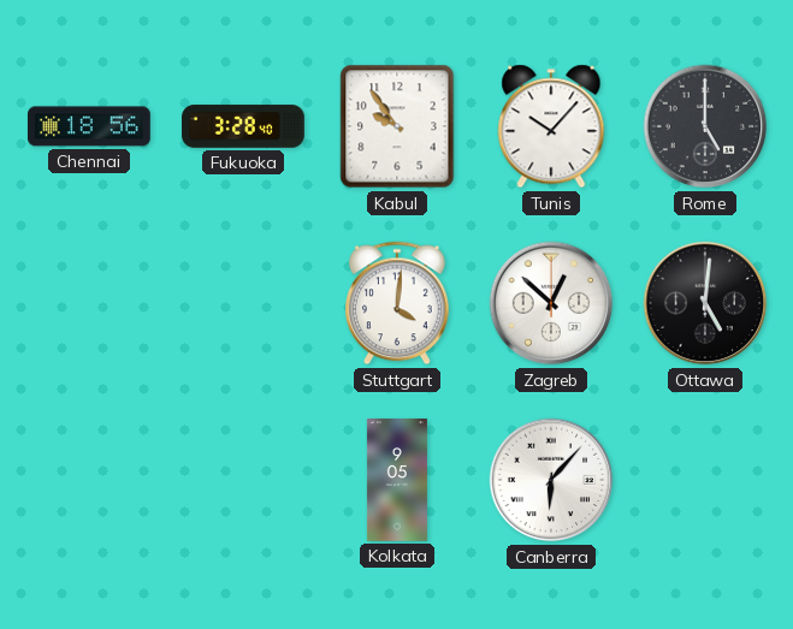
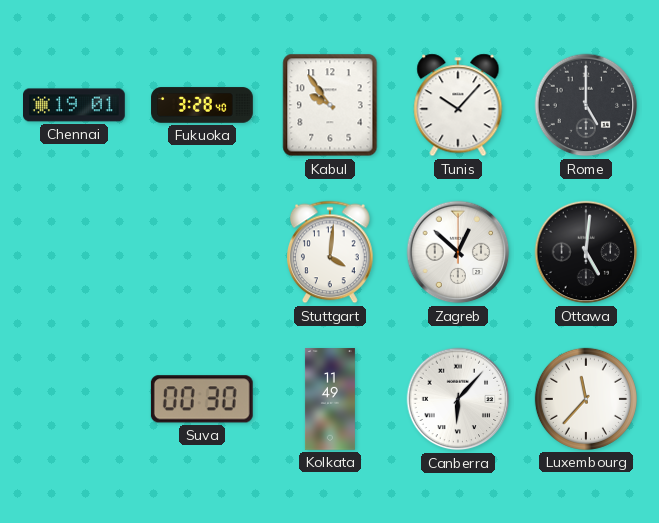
Chennai: 18:56 -> 19:01
Suva: none -> 00:30
Kolkata: 9:05 -> 11:49
Luxembourg: none -> 11:37
